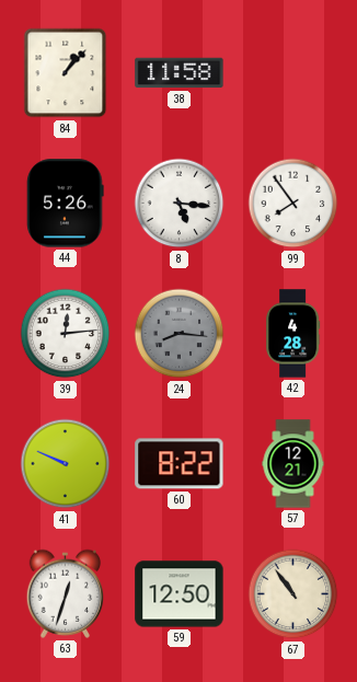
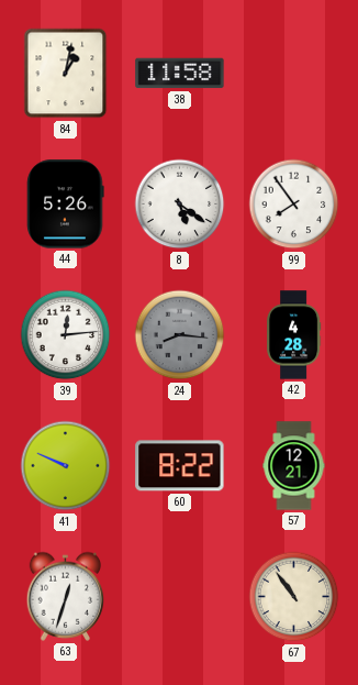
84: 1:07 -> 1:02
8: 5:16 -> 5:21
59: 12:50 -> none
